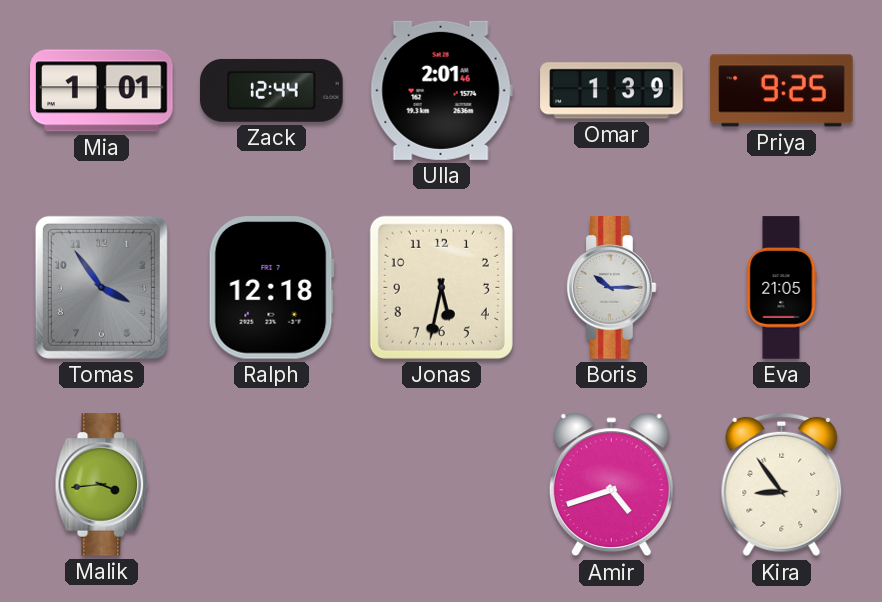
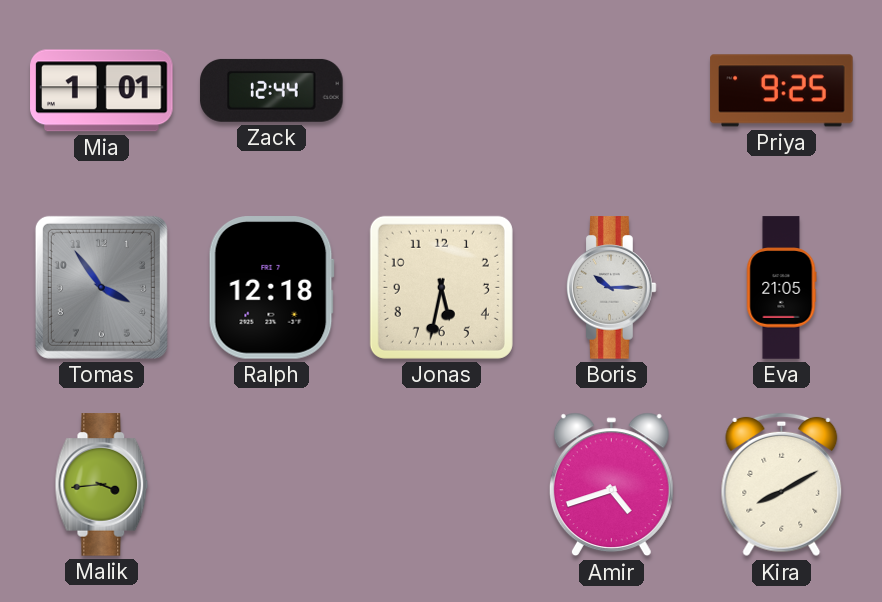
Ulla: 2:01 -> none
Omar: 1:39 -> none
Kira: 8:54 -> 8:10
